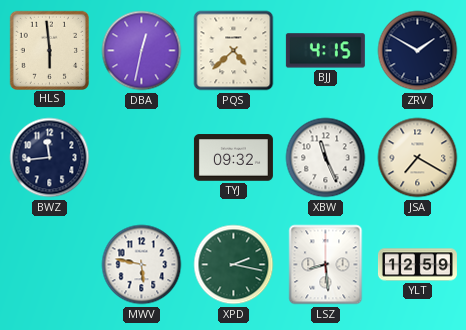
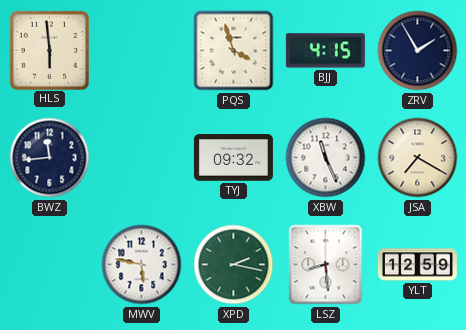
DBA: 12:32 -> none
PQS: 4:38 -> 3:57
ZRV: 1:50 -> 1:55
